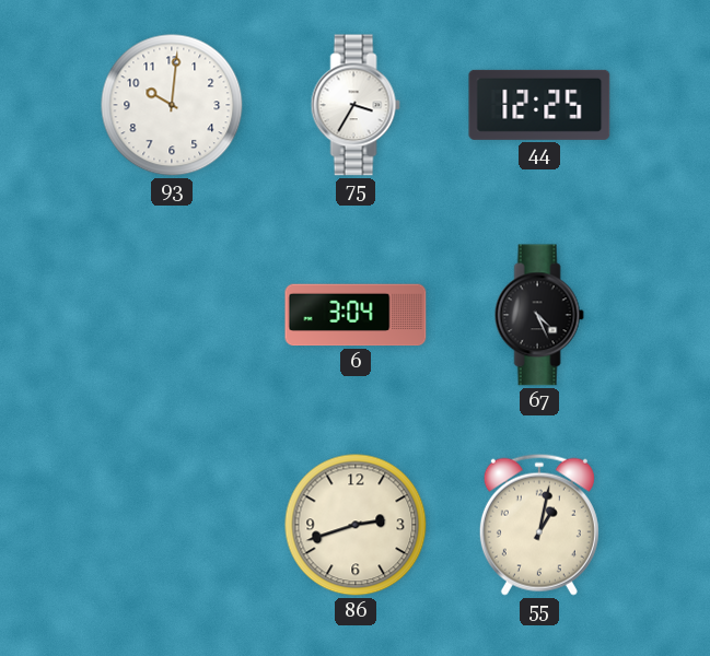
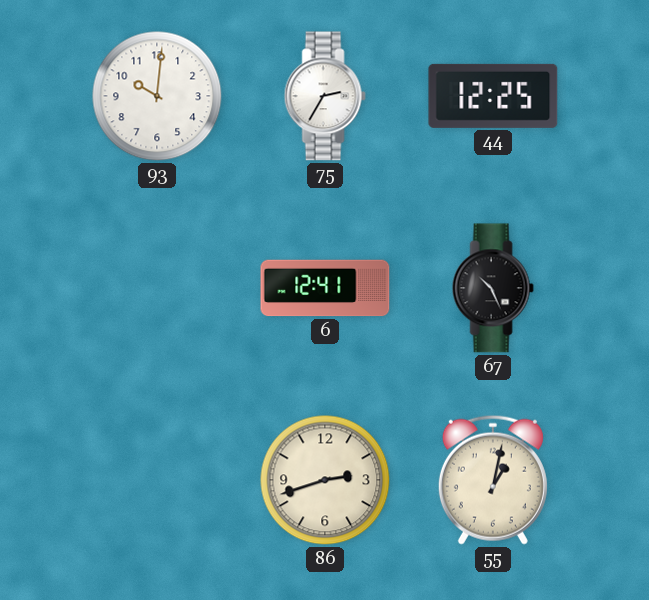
75: 3:35 -> 2:35
6: 3:04 -> 12:41
67: 4:26 -> 10:26
